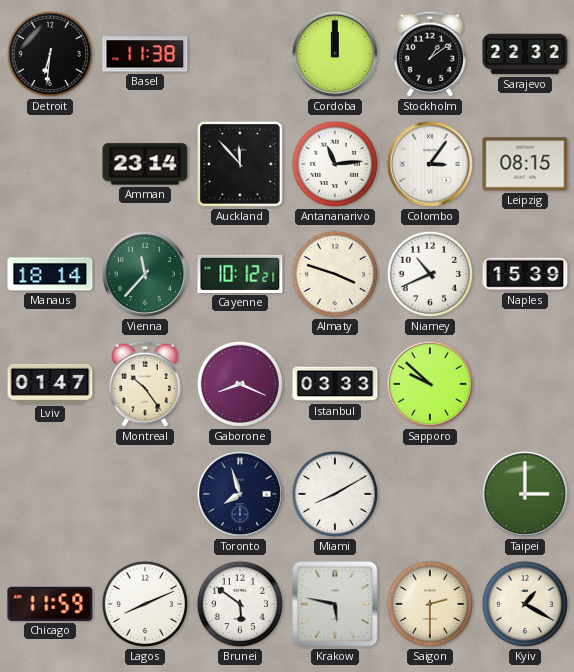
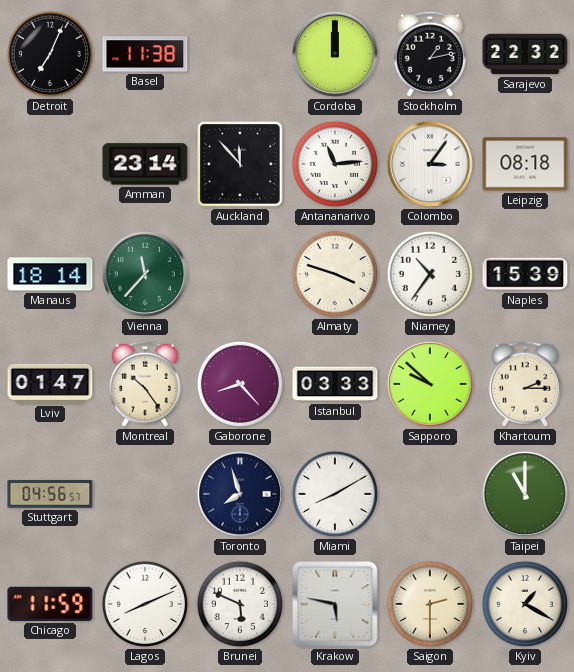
Detroit: 6:31 -> 7:04
Stockholm: 1:09 -> 1:13
Leipzig: 08:15 -> 08:18
Cayenne: 10:12 -> none
Niamey: 10:41 -> 10:36
Gaborone: 8:19 -> 8:23
Khartoum: none -> 2:15
Stuttgart: none -> 04:56
Taipei: 3:00 -> 11:00
Brunei: 5:51 -> 5:49
